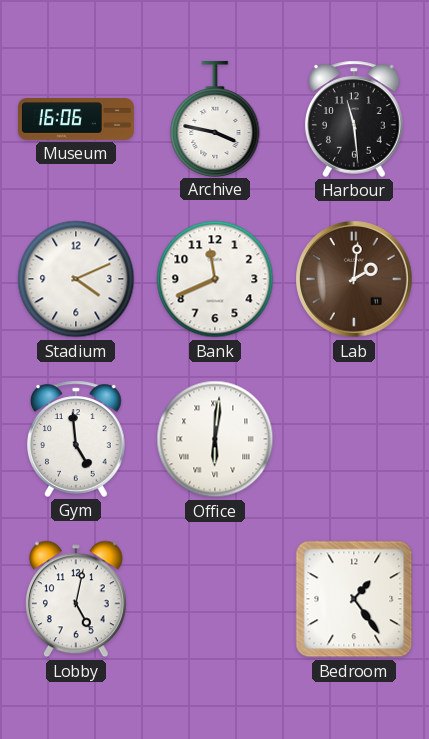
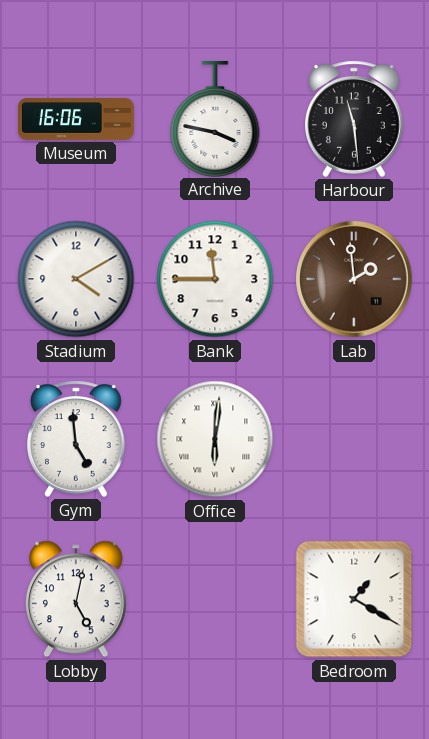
Stadium: 4:11 -> 4:10
Bank: 11:41 -> 11:45
Lab: 2:01 -> 1:59
Bedroom: 1:24 -> 1:20
